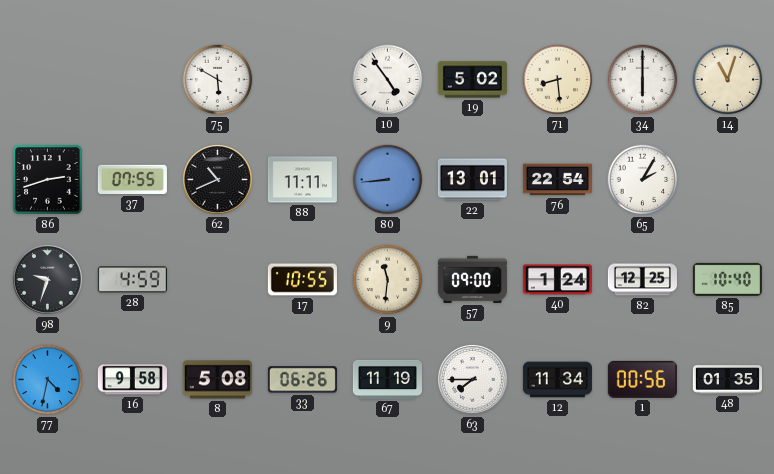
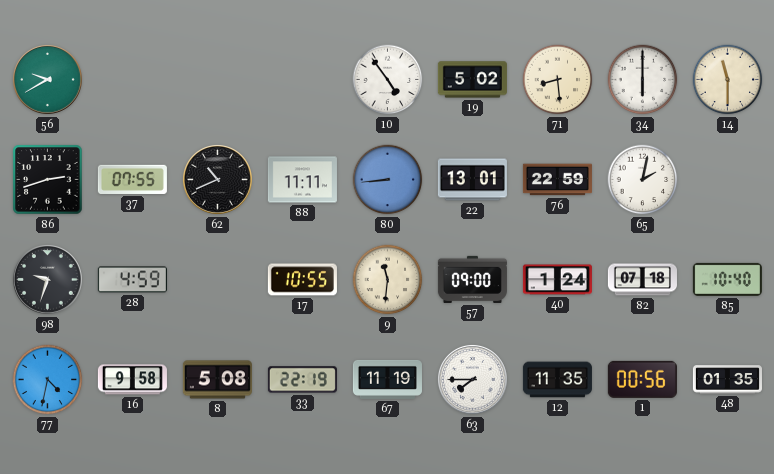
56: none -> 9:40
75: 5:50 -> none
14: 11:03 -> 11:30
76: 22:54 -> 22:59
65: 2:05 -> 2:02
82: 12:25 -> 07:18
33: 06:26 -> 22:19
12: 11:34 -> 11:35
